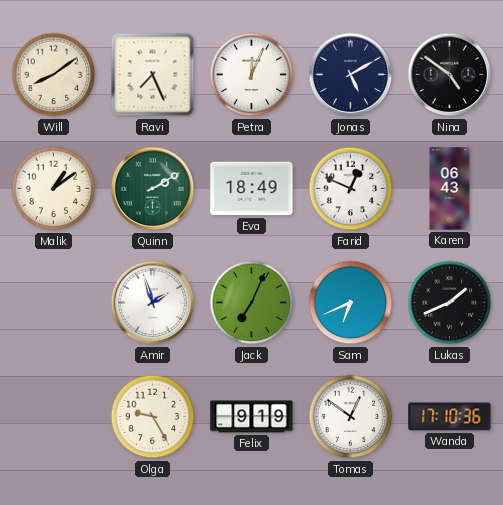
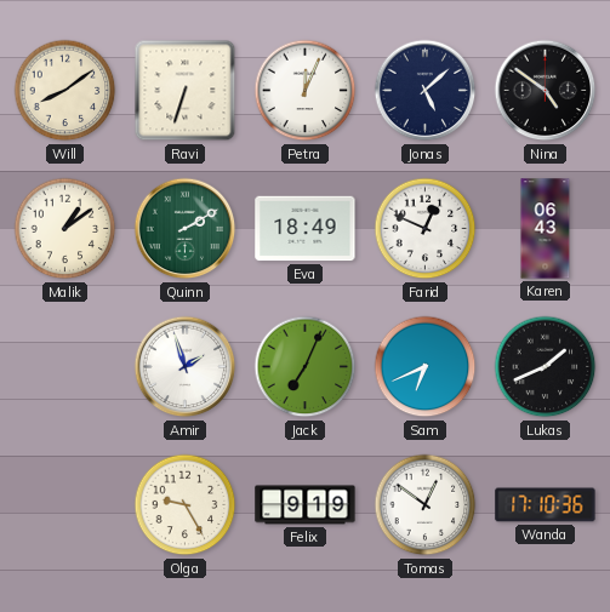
Ravi: 7:26 -> 6:33
Jonas: 5:10 -> 5:08
